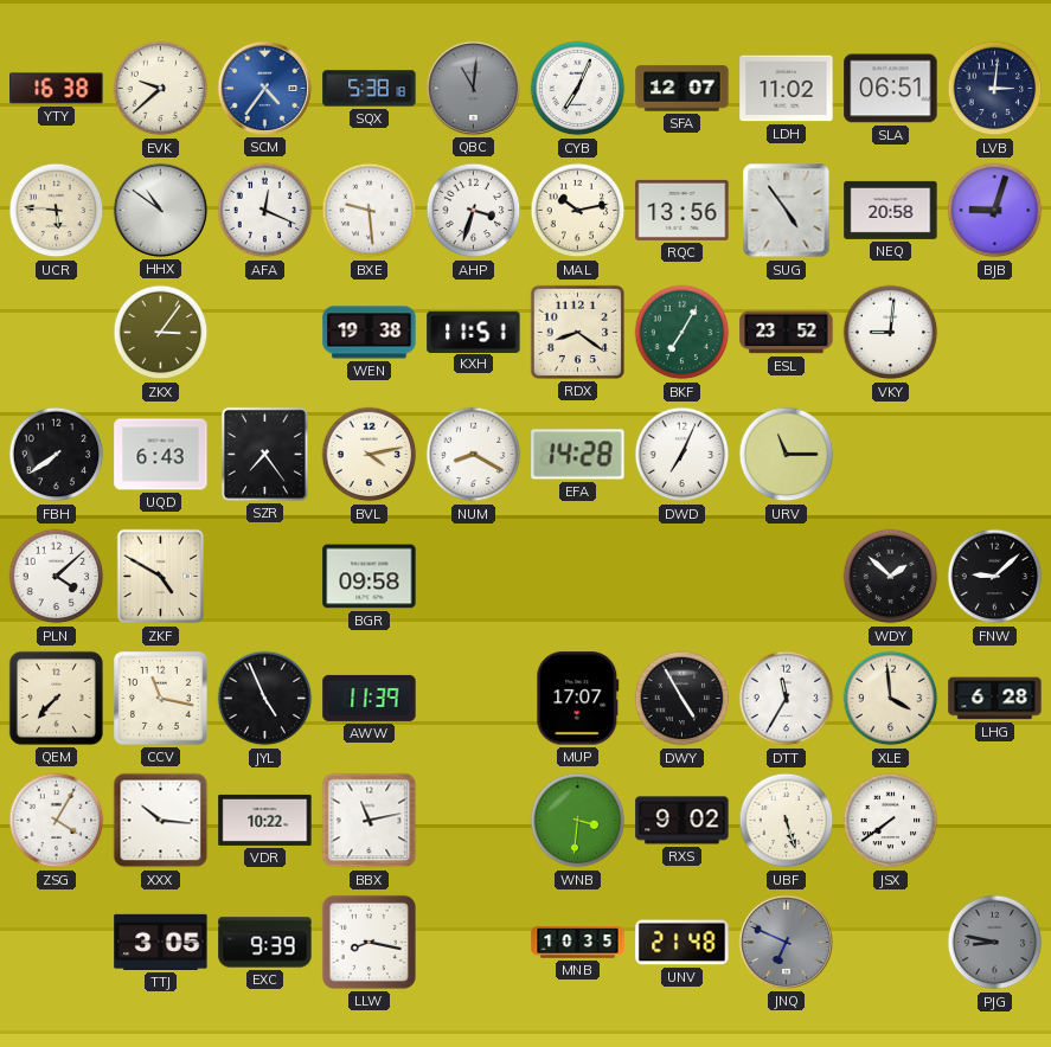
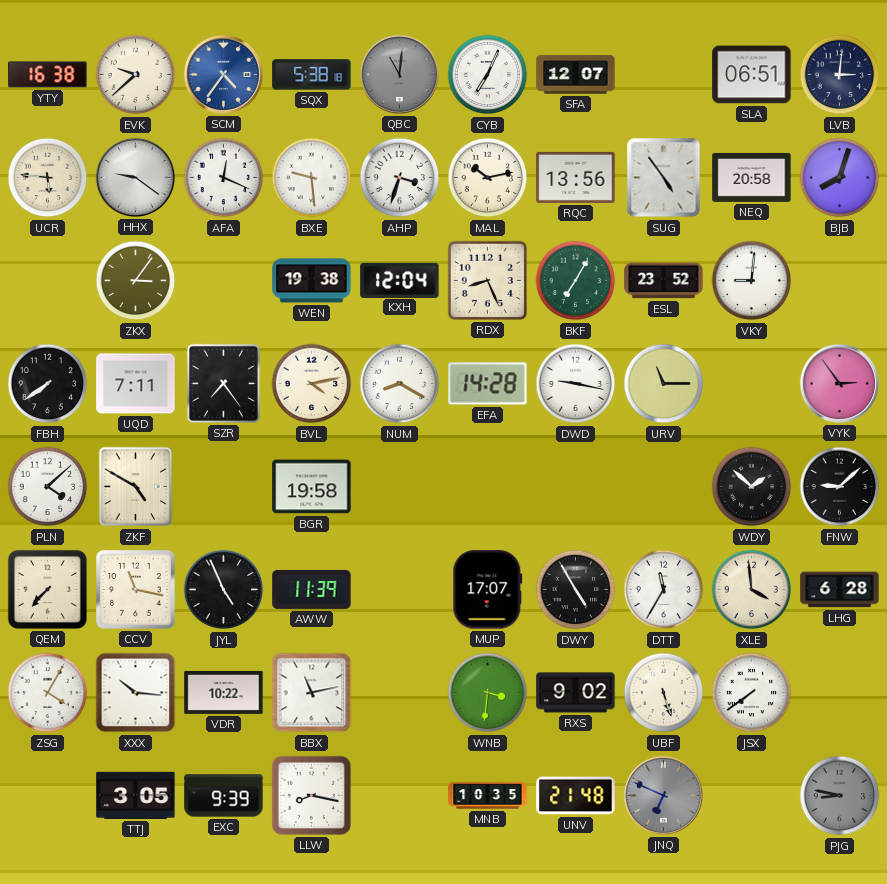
LDH: 11:02 -> none
HHX: 10:51 -> 9:21
BJB: 9:03 -> 8:03
KXH: 11:51 -> 12:04
RDX: 8:21 -> 8:26
UQD: 6:43 -> 7:11
DWD: 7:04 -> 9:17
VYK: none -> 2:54
BGR: 09:58 -> 19:58
